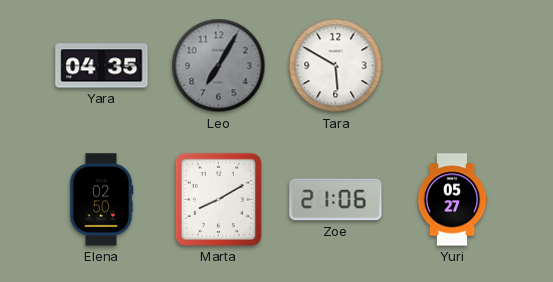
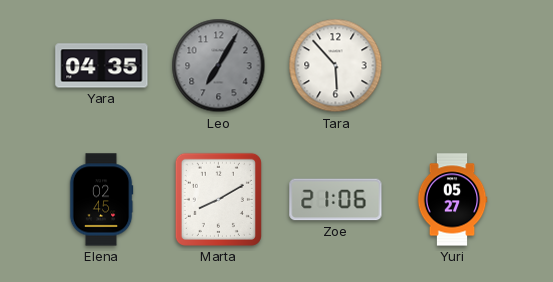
Tara: 5:50 -> 5:53
Elena: 02:50 -> 02:45
